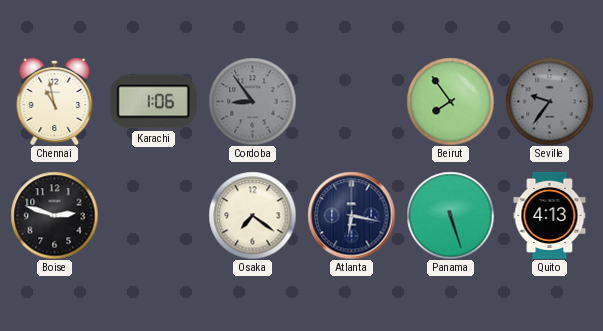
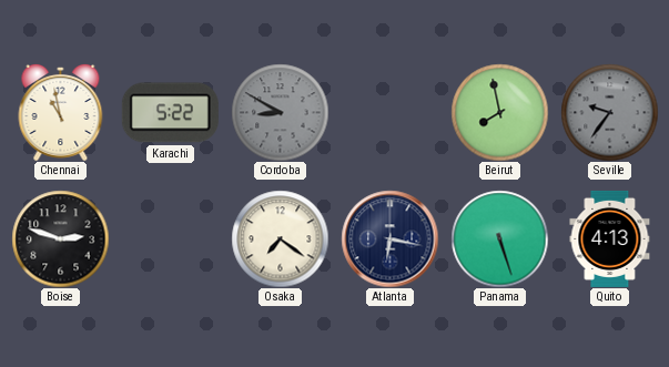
Karachi: 1:06 -> 5:22
Cordoba: 8:54 -> 8:50
Beirut: 7:54 -> 7:58
